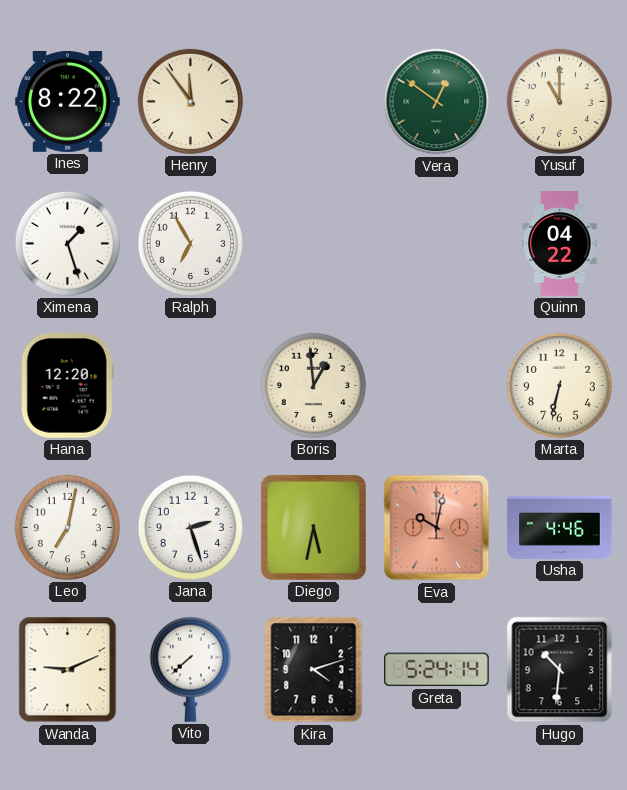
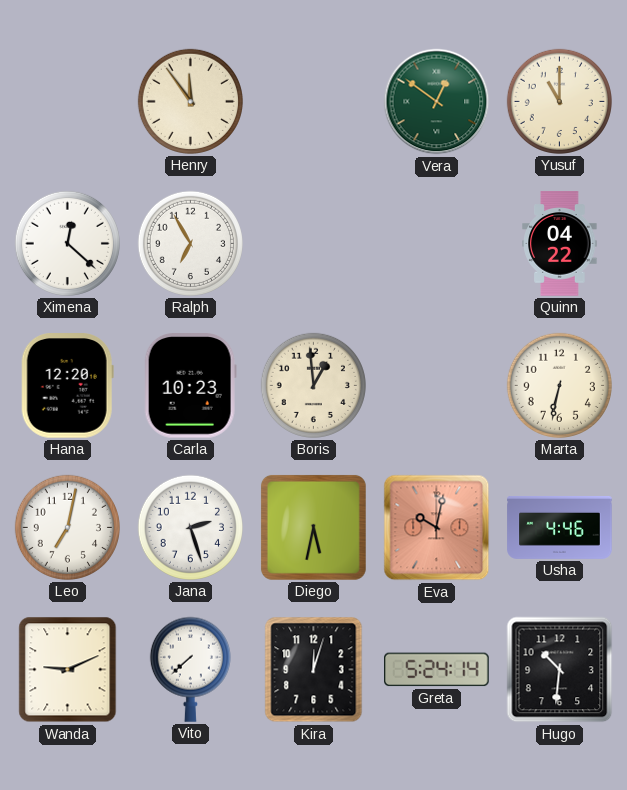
Ines: 8:22 -> none
Ximena: 1:27 -> 12:22
Carla: none -> 10:23
Kira: 4:12 -> 12:03
